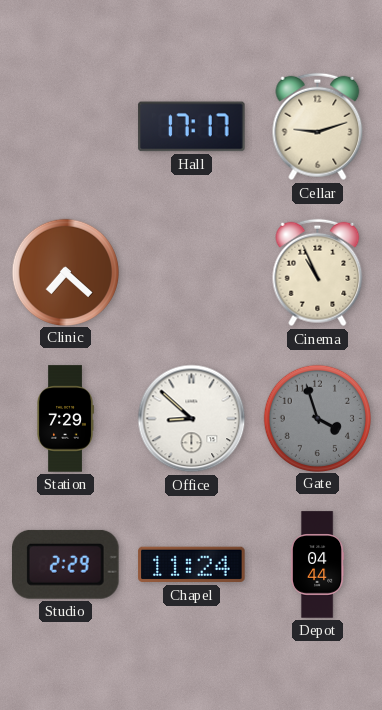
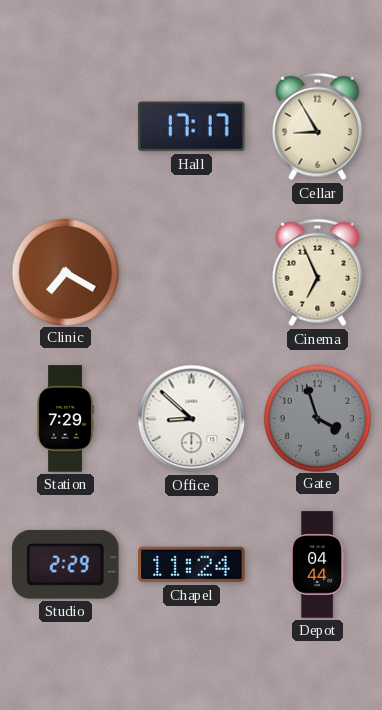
Cellar: 9:12 -> 8:55
Clinic: 7:22 -> 7:20
Cinema: 10:56 -> 6:56
